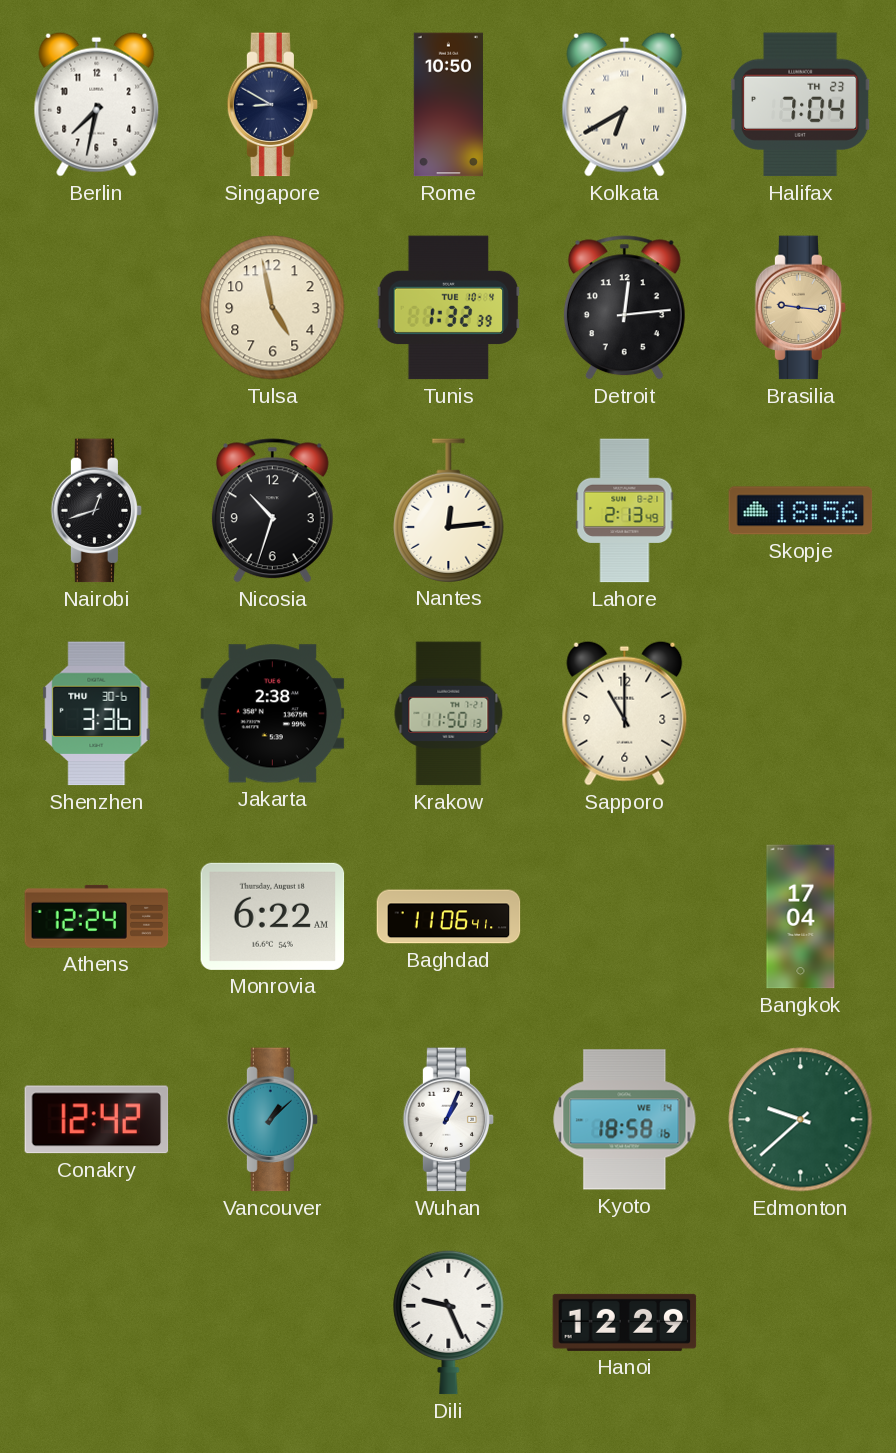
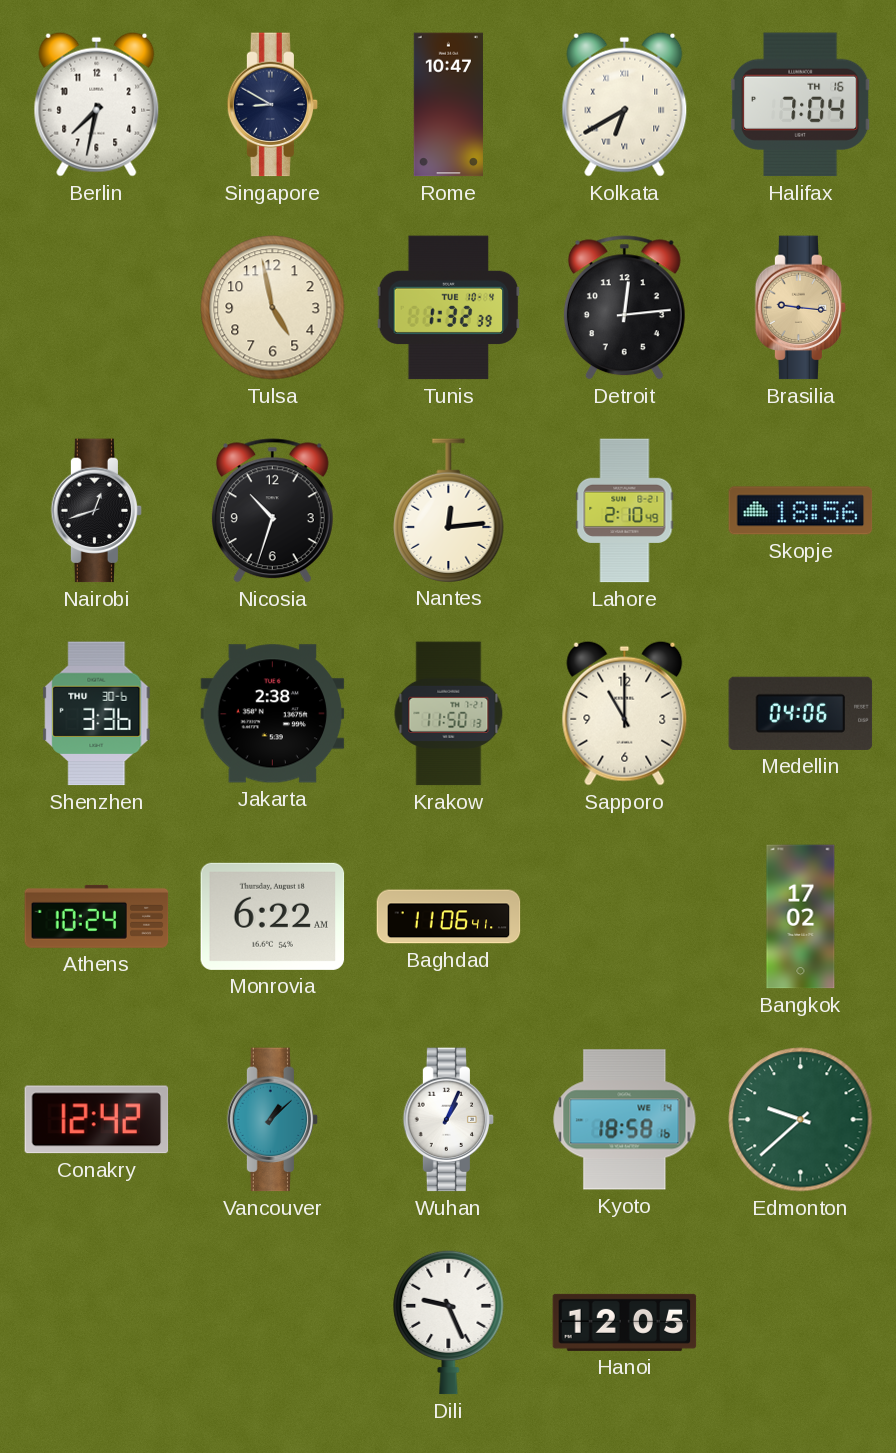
Rome: 10:50 -> 10:47
Halifax date: TH 23 -> TH 16
Lahore: 2:13 -> 2:10
Medellin: none -> 04:06
Athens: 12:24 -> 10:24
Bangkok: 17:04 -> 17:02
Hanoi: 12:29 -> 12:05
